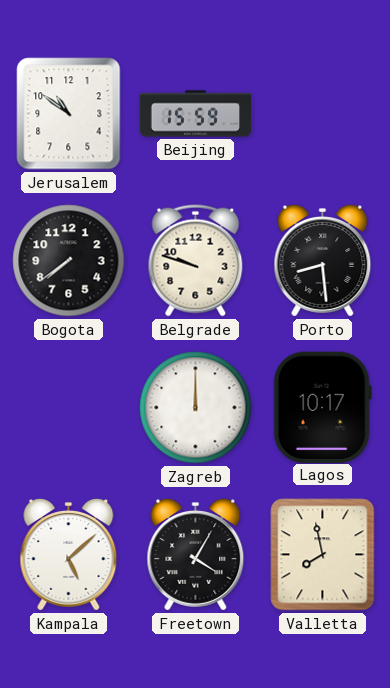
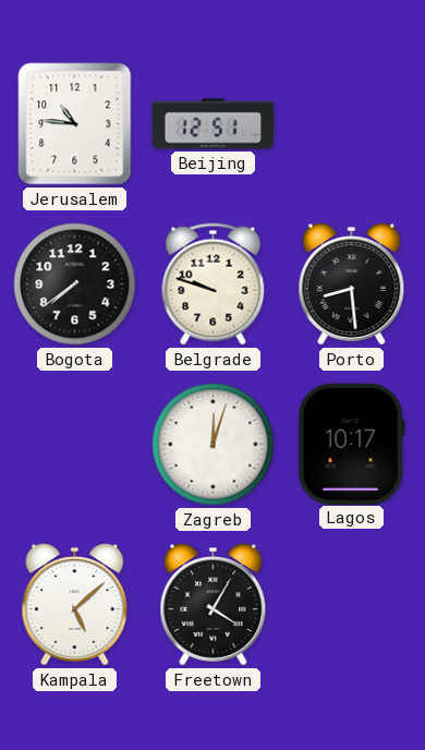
Jerusalem: 10:51 -> 10:46
Beijing: 15:59 -> 12:51
Zagreb: 12:00 -> 12:03
Valletta: 7:58 -> none
